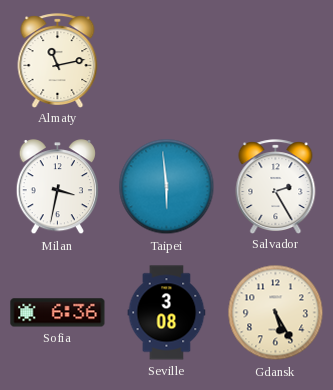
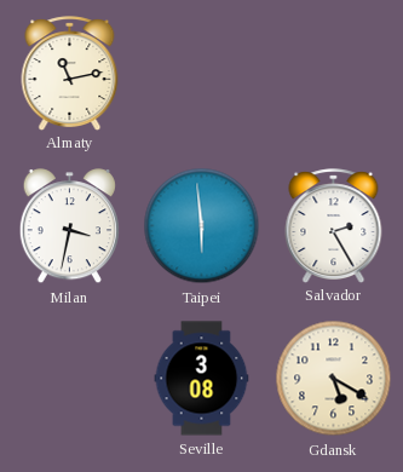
Sofia: 6:36 -> none
Gdansk: 5:25 -> 5:20
